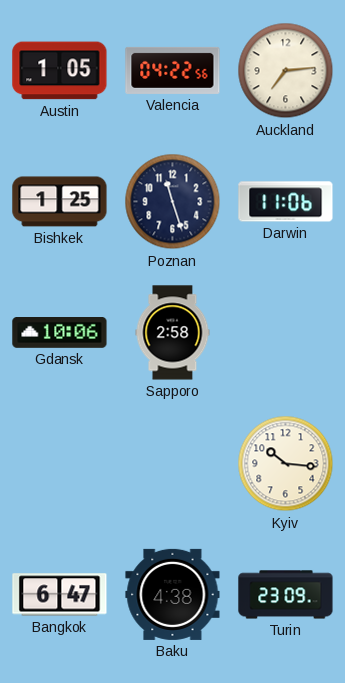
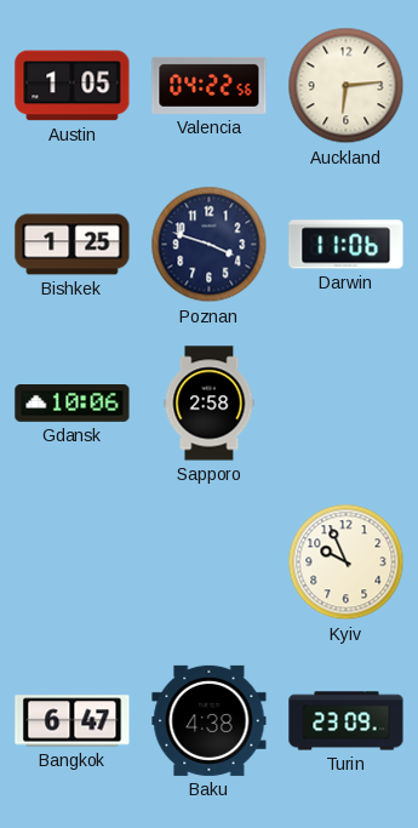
Auckland: 7:14 -> 6:14
Poznan: 11:27 -> 3:48
Kyiv: 10:16 -> 9:56
